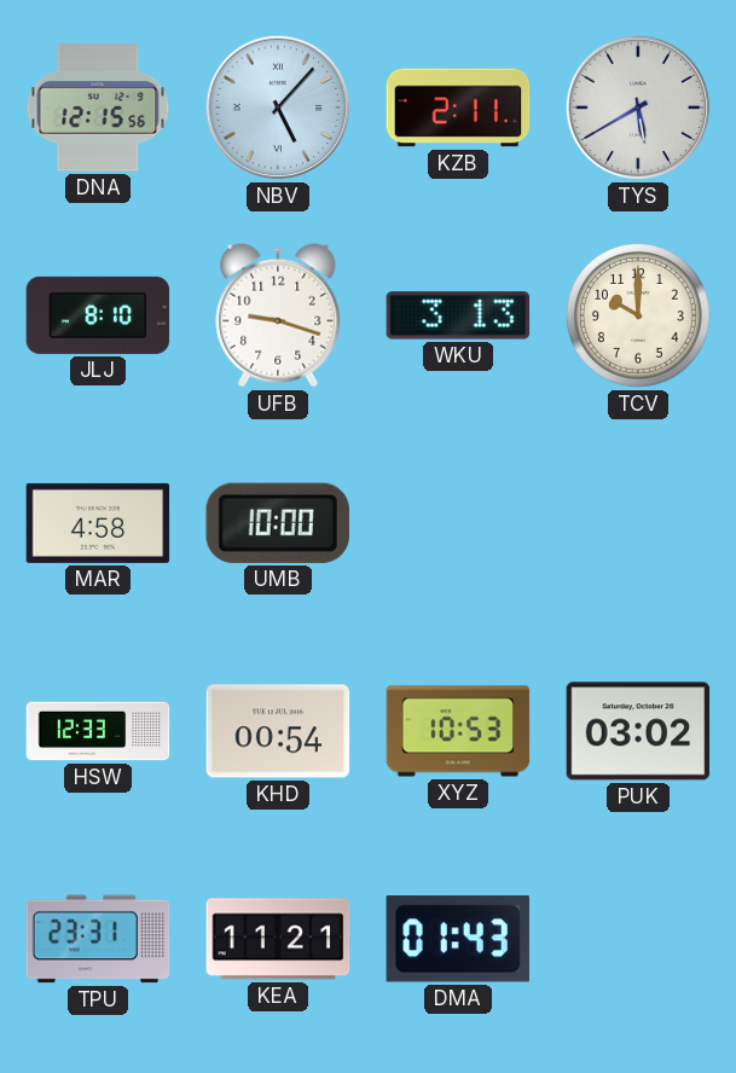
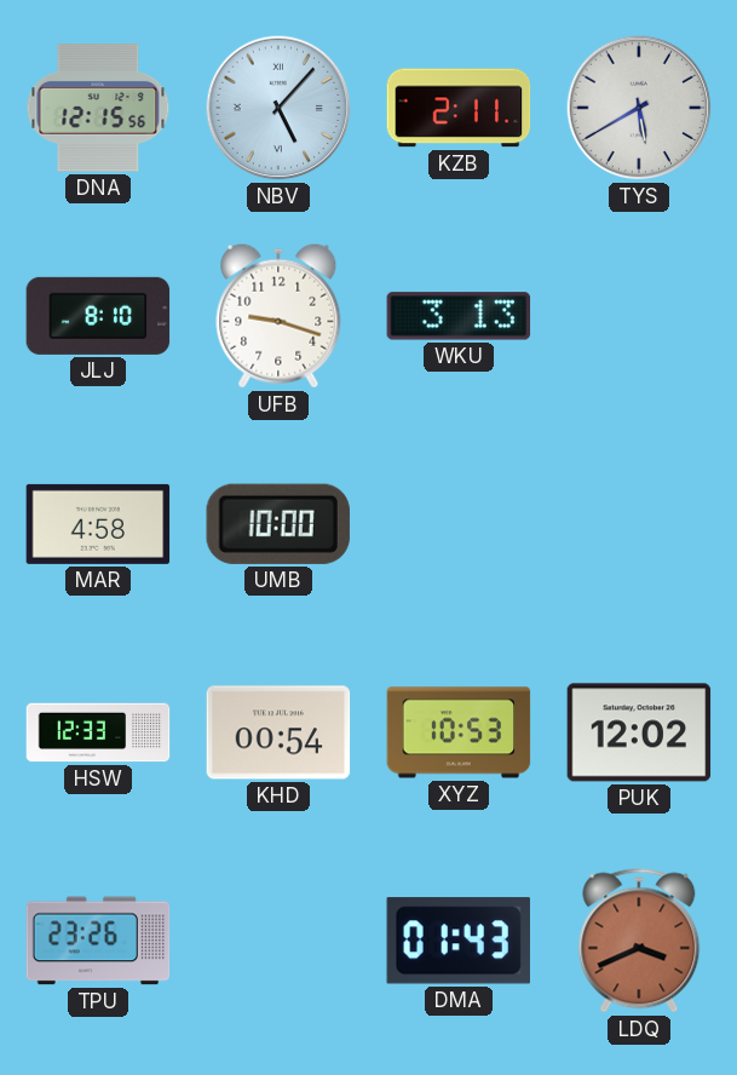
TCV: 10:00 -> none
PUK: 03:02 -> 12:02
TPU: 23:31 -> 23:26
KEA: 11:21 -> none
LDQ: none -> 3:41
